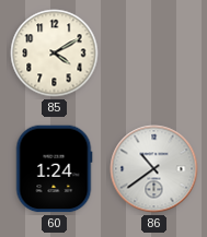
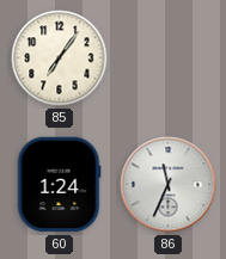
85: 4:10 -> 7:06
86: 10:39 -> 11:34
